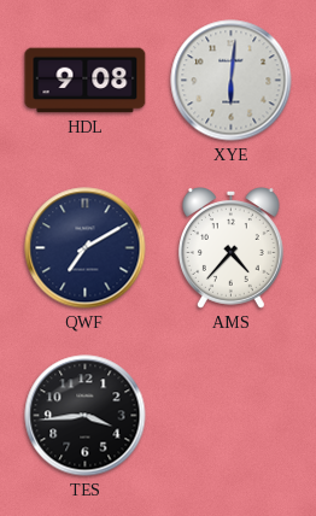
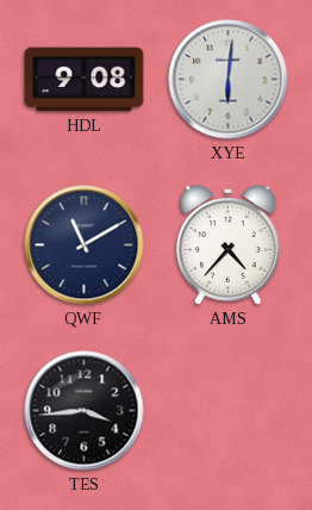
QWF: 7:10 -> 11:10
